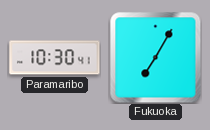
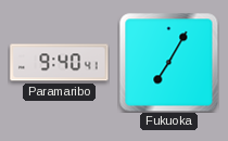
Paramaribo: 10:30 -> 9:40
